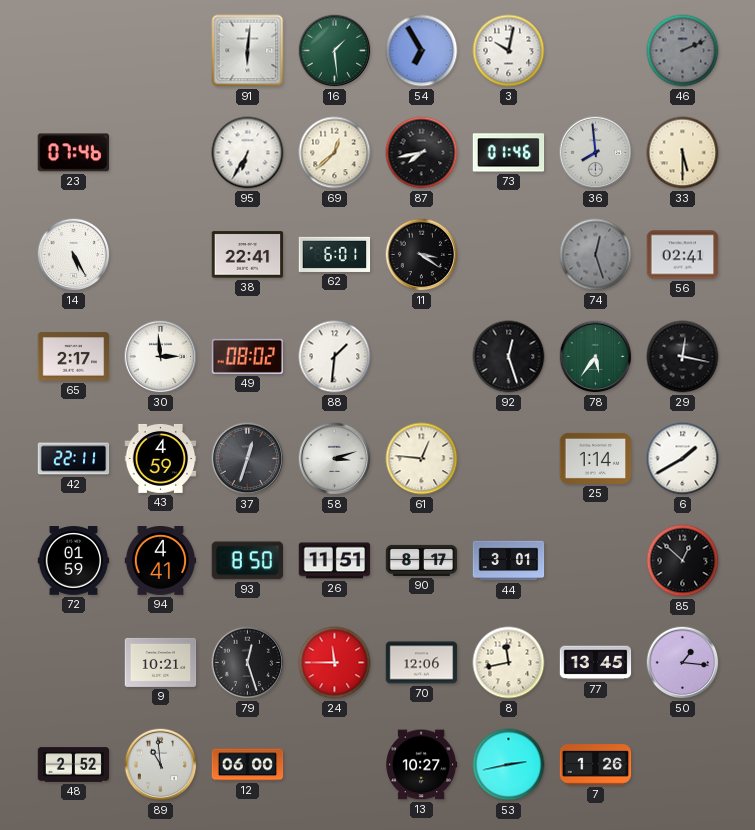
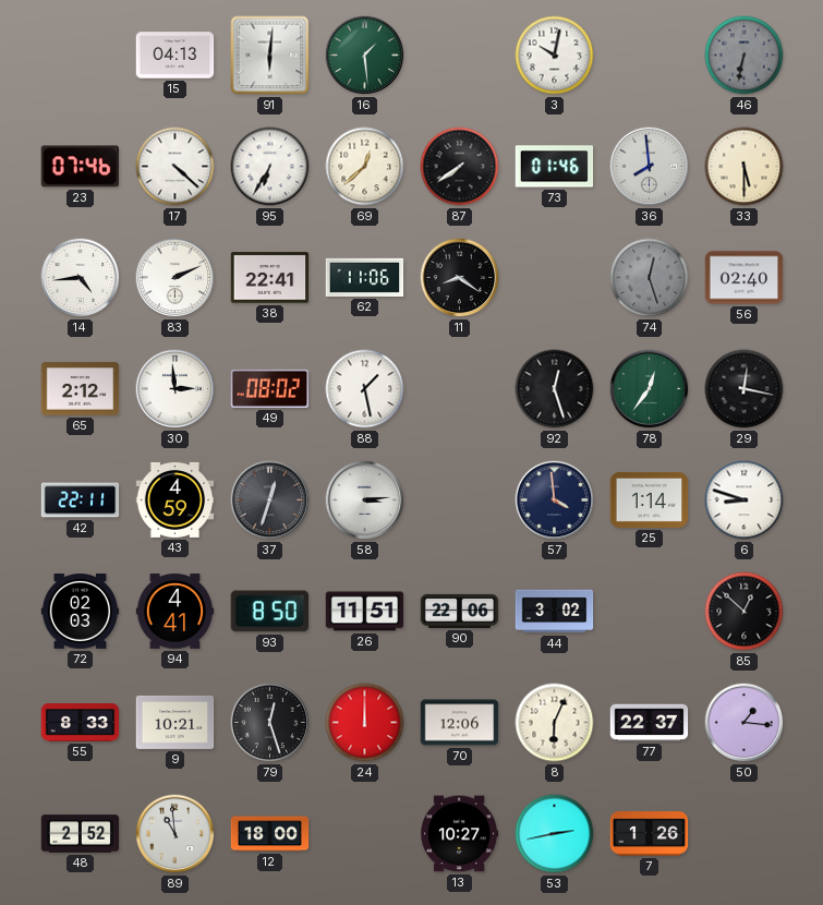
15: none -> 04:13
54: 6:55 -> none
46: 2:11 -> 6:32
17: none -> 4:22
87: 7:43 -> 7:39
14: 5:25 -> 4:44
83: none -> 2:11
62: 6:01 -> 11:06
11: 3:21 -> 8:21
56: 02:41 -> 02:40
65: 2:17 -> 2:12
88: 1:31 -> 1:28
78: 5:36 -> 12:36
58: 3:12 -> 3:14
61: 12:46 -> none
57: none -> 3:59
6: 1:40 -> 8:48
72: 01:59 -> 02:03
90: 8:17 -> 22:06
44: 3:01 -> 3:02
55: none -> 8:33
24: 11:45 -> 12:00
8: 11:43 -> 6:04
77: 13:45 -> 22:37
12: 06:00 -> 18:00
